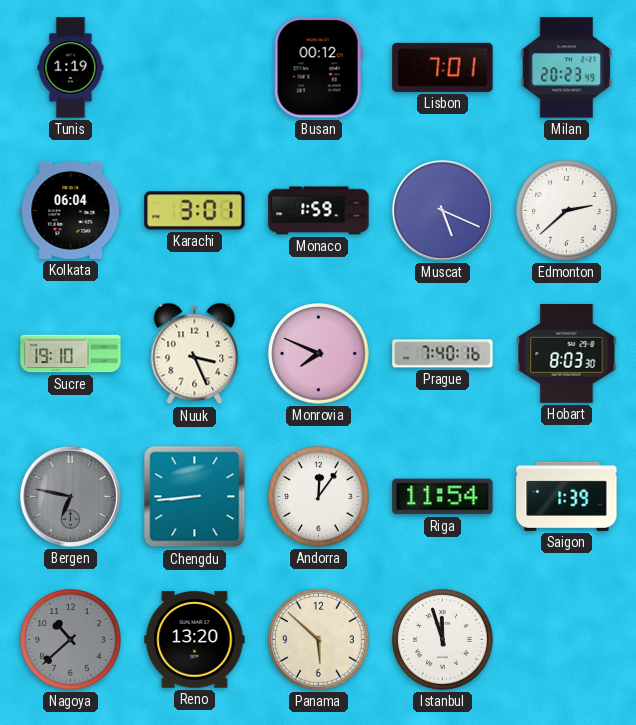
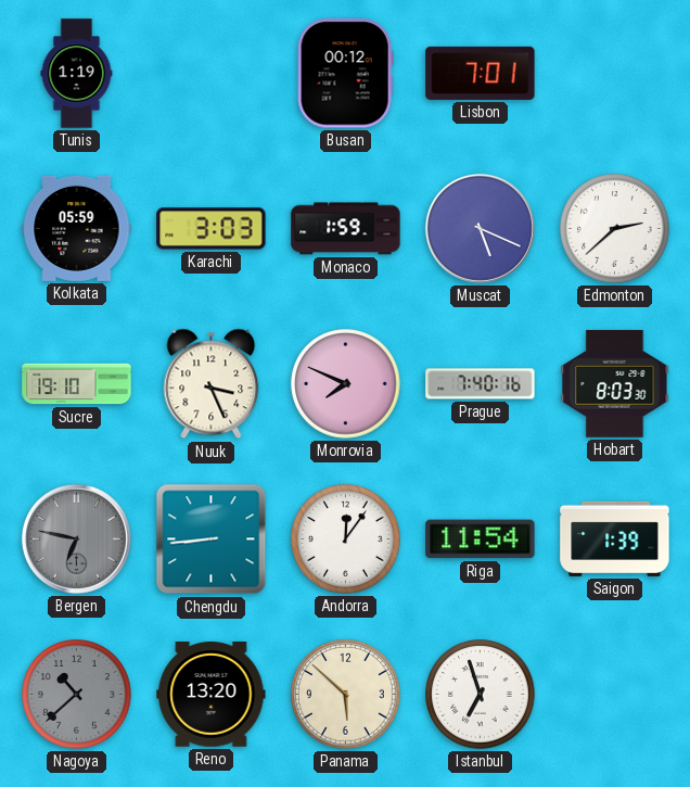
Milan: 20:23 -> none
Kolkata: 06:04 -> 05:59
Karachi: 3:01 -> 3:03
Istanbul: 11:57 -> 6:57
